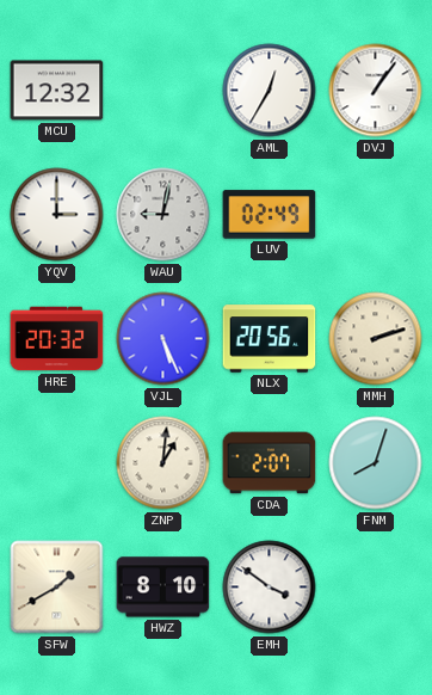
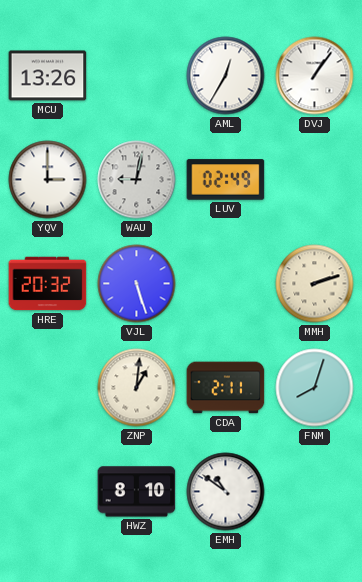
MCU: 12:32 -> 13:26
VJL: 5:26 -> 5:27
NLX: 20:56 -> none
CDA: 2:07 -> 2:11
SFW: 1:40 -> none
EMH: 3:51 -> 10:51
